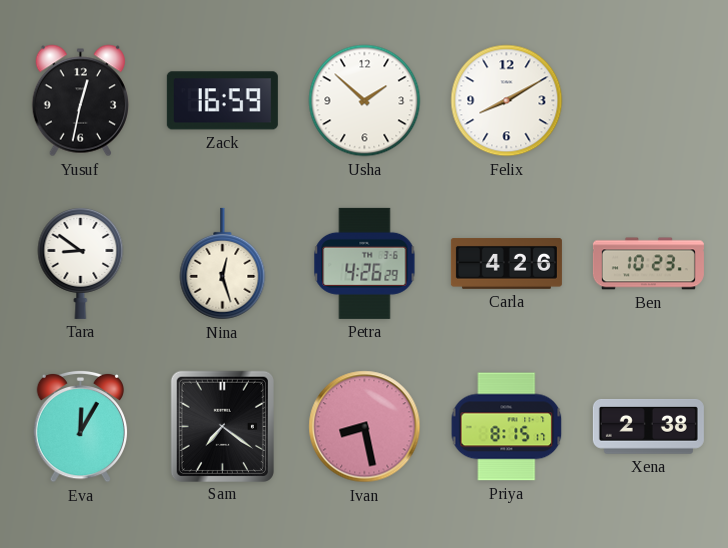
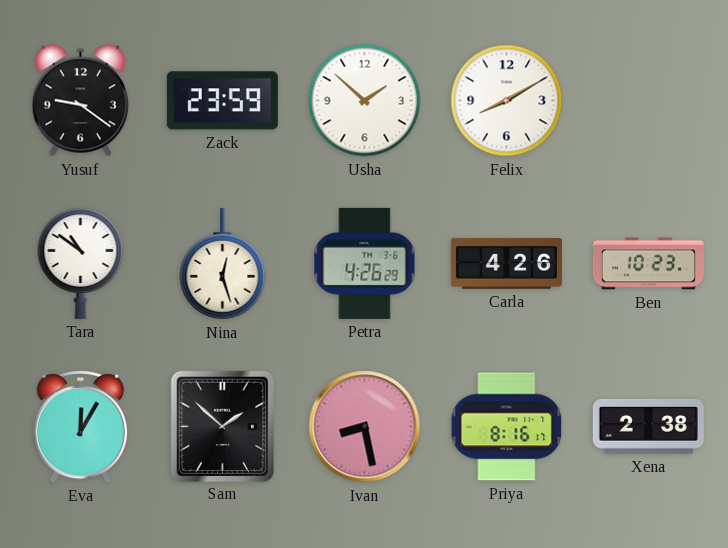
Yusuf: 12:32 -> 9:21
Zack: 16:59 -> 23:59
Tara: 8:51 -> 10:51
Sam: 7:21 -> 1:52
Priya: 8:15 -> 8:16
